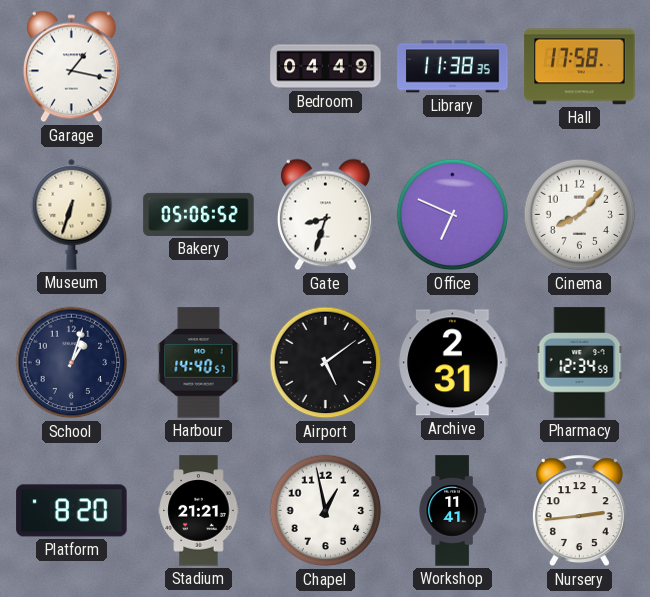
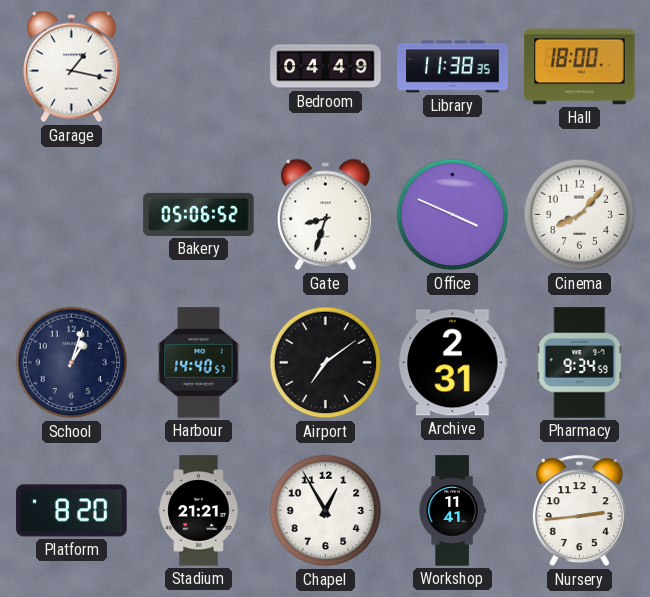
Hall: 17:58 -> 18:00
Museum: 6:33 -> none
Office: 6:49 -> 3:49
Airport: 5:09 -> 7:09
Pharmacy: 12:34 -> 9:34
Chapel: 12:58 -> 12:55
